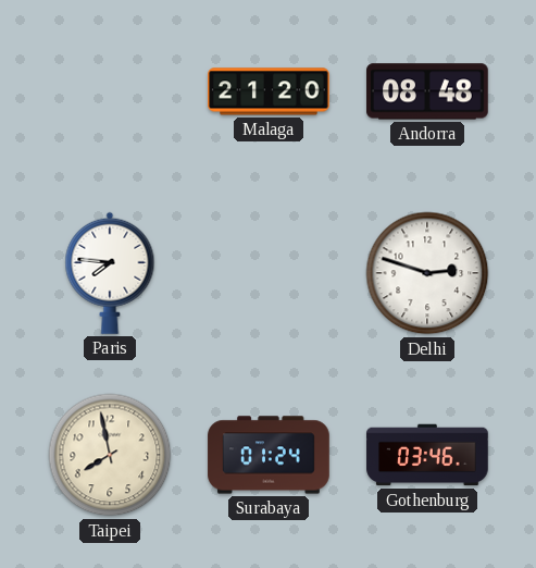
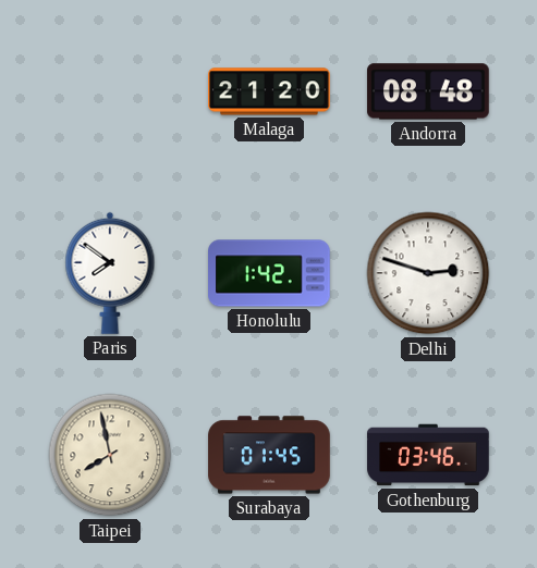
Paris: 7:46 -> 7:51
Honolulu: none -> 1:42
Surabaya: 01:24 -> 01:45
